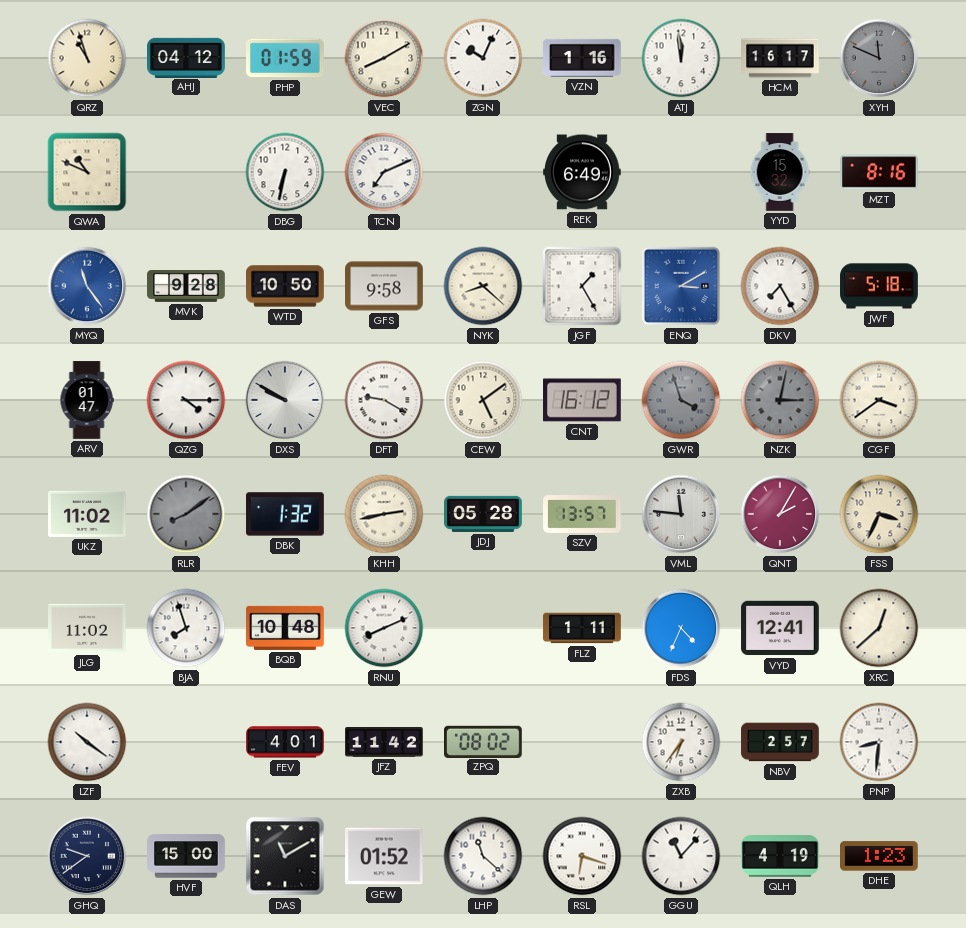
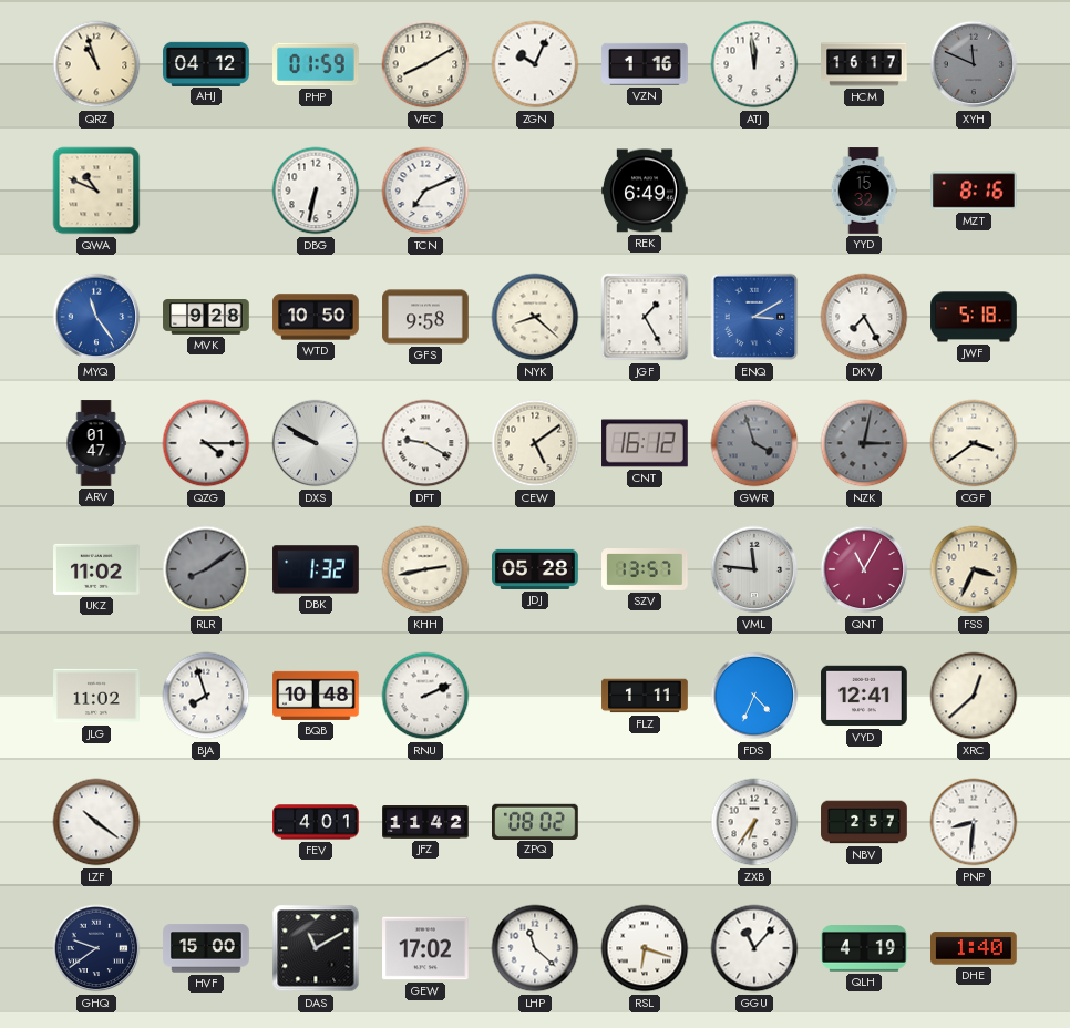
QNT: 2:05 -> 11:05
RNU: 8:11 -> 2:11
GEW: 01:52 -> 17:02
DHE: 1:23 -> 1:40
